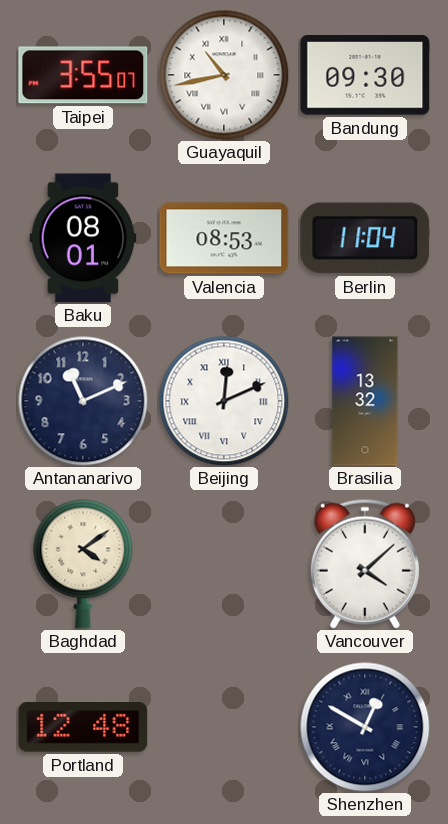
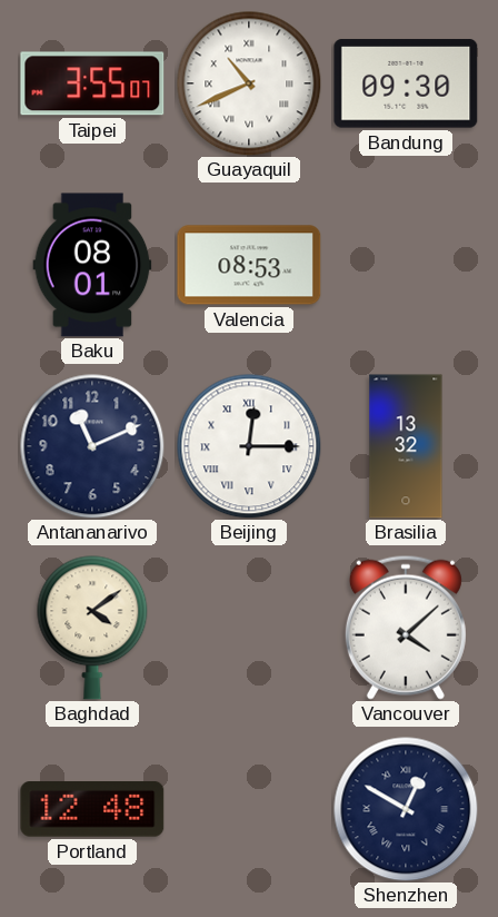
Guayaquil: 10:43 -> 10:41
Berlin: 11:04 -> none
Beijing: 12:11 -> 12:15
